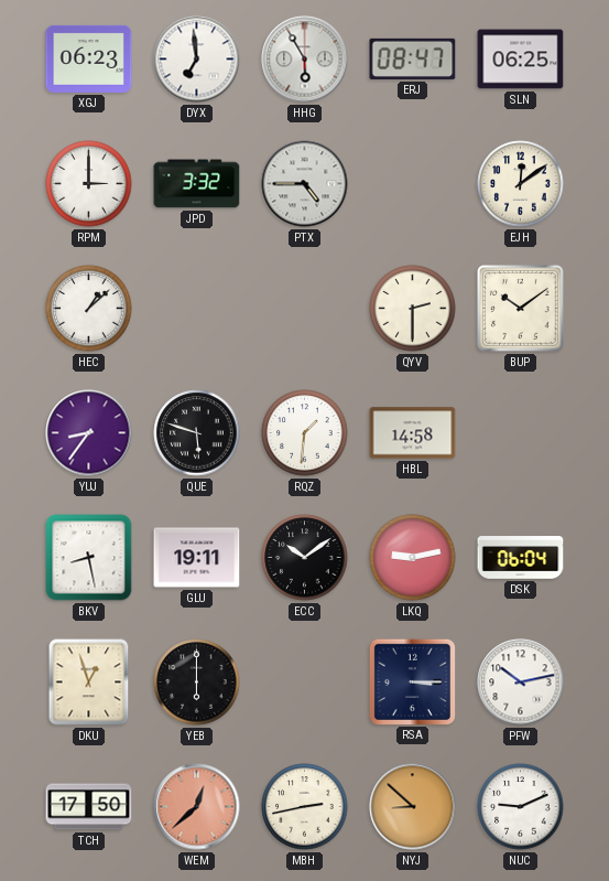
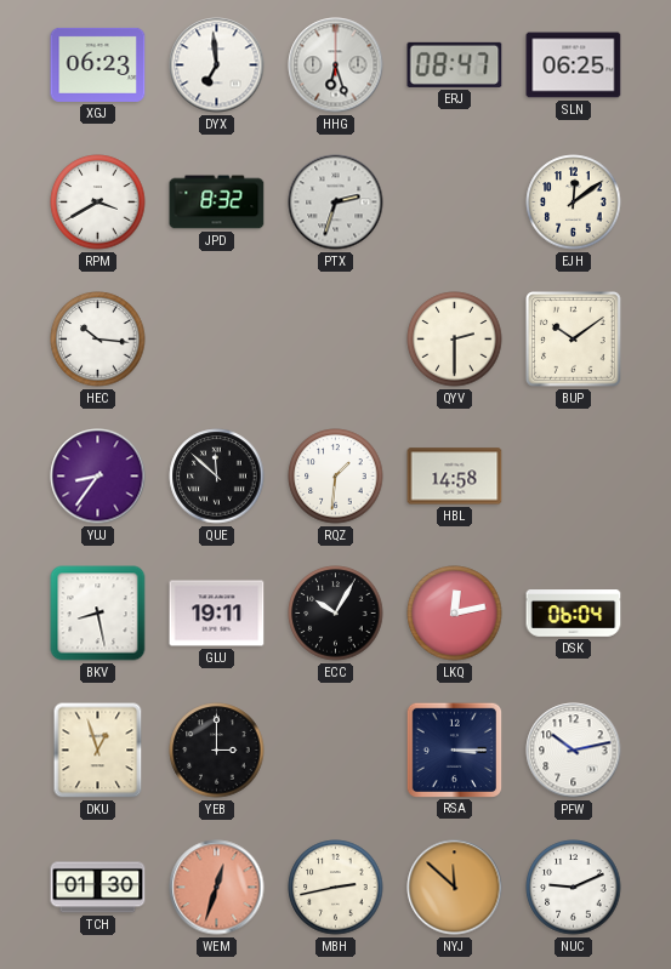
HHG: 5:55 -> 6:27
RPM: 3:00 -> 3:40
JPD: 3:32 -> 8:32
PTX: 4:45 -> 2:33
HEC: 1:08 -> 10:16
QUE: 5:48 -> 11:52
ECC: 10:09 -> 10:05
LKQ: 9:13 -> 12:13
YEB: 6:00 -> 3:00
TCH: 17:50 -> 01:30
WEM: 12:38 -> 12:33
NYJ: 8:52 -> 11:52
